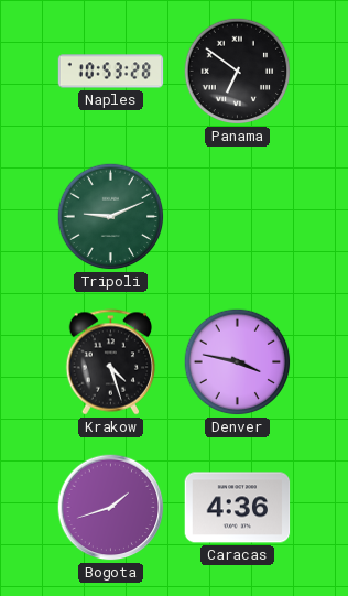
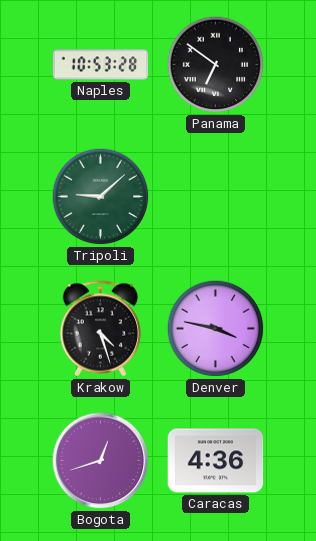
Tripoli: 9:11 -> 9:08
Bogota: 1:42 -> 12:42
